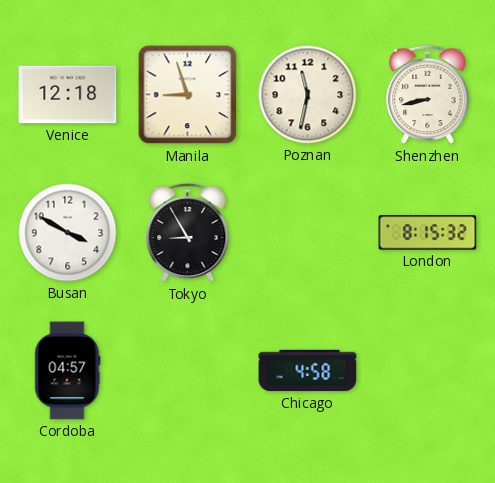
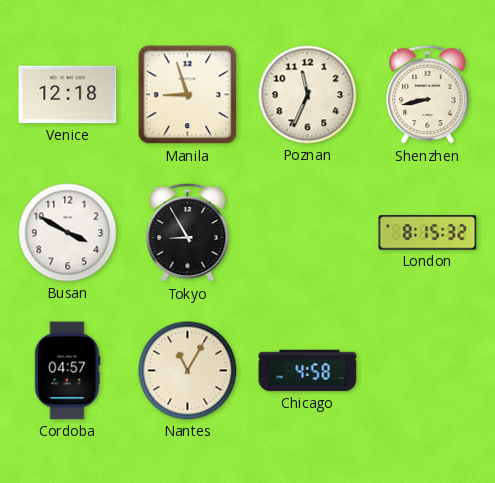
Poznan: 11:32 -> 11:34
Nantes: none -> 11:05
